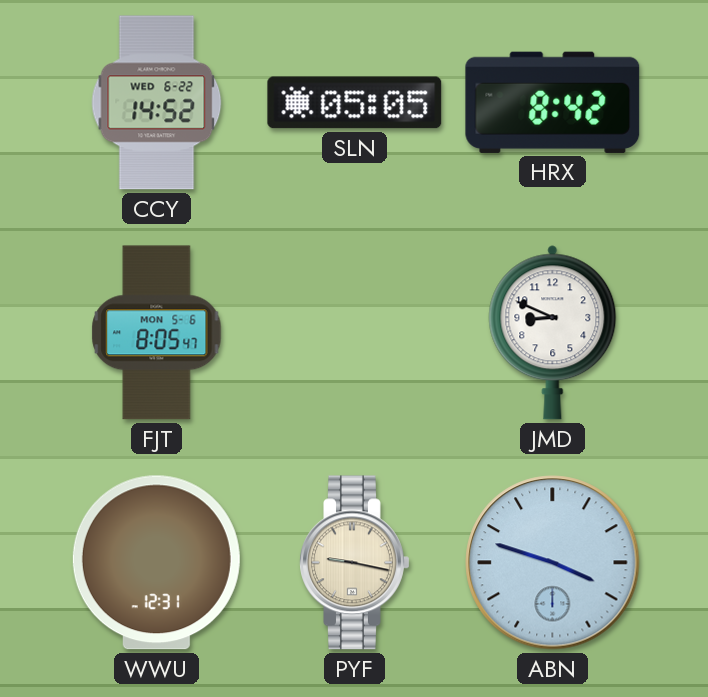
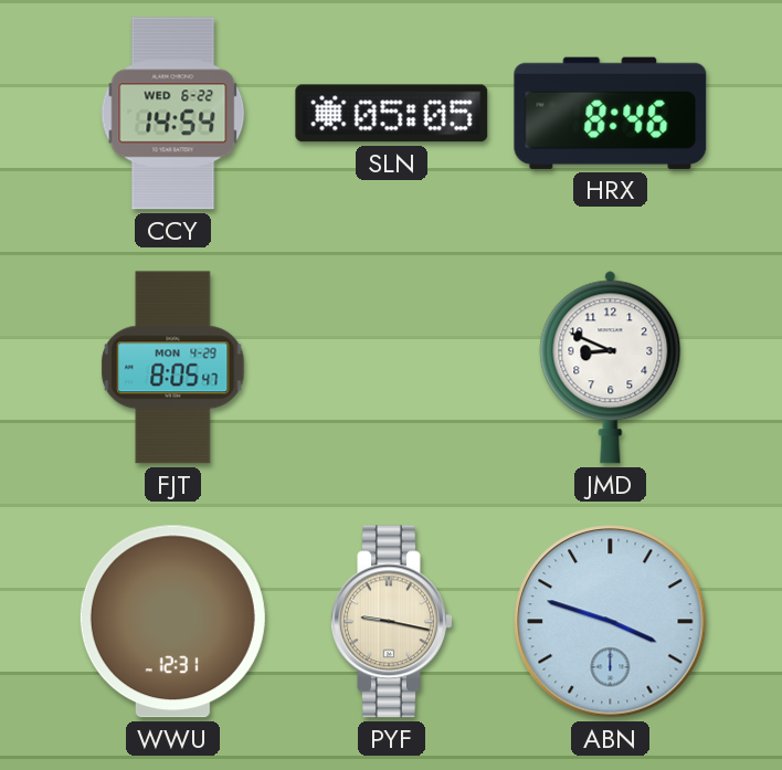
CCY: 14:52 -> 14:54
HRX: 8:42 -> 8:46
FJT date: MON 5-6 -> MON 4-29
